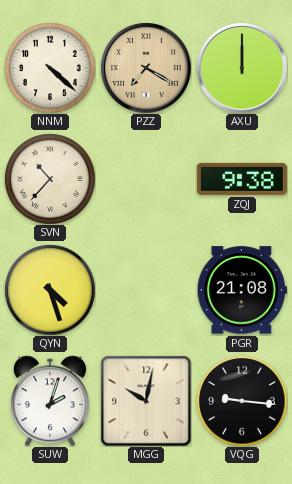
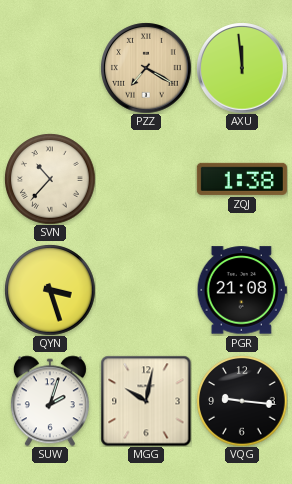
NNM: 4:22 -> none
AXU: 12:00 -> 11:59
ZQJ: 9:38 -> 1:38
QYN: 4:27 -> 3:27
